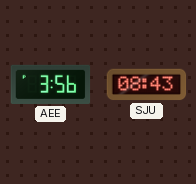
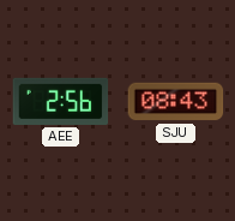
AEE: 3:56 -> 2:56
